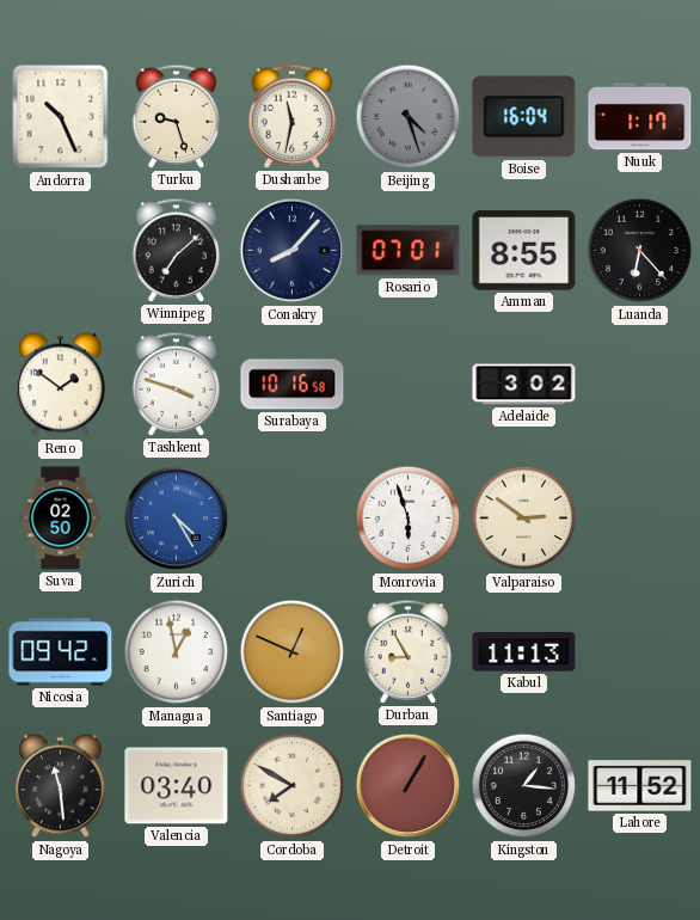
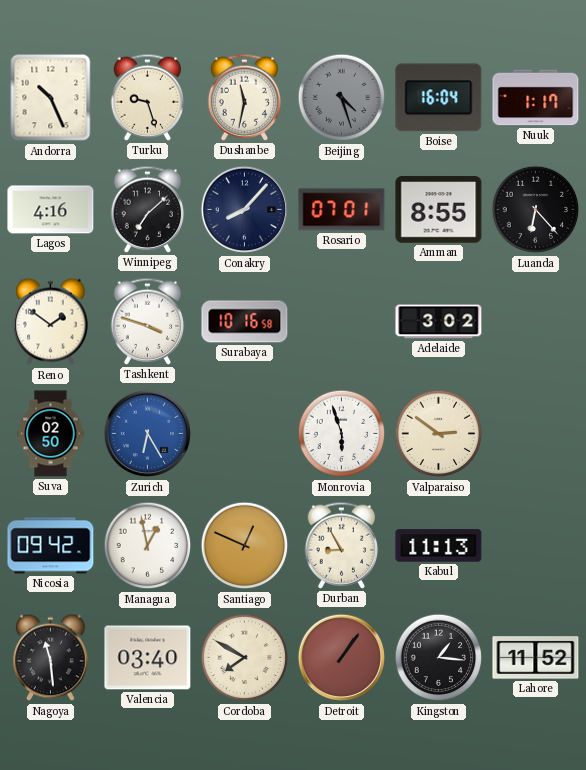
Lagos: none -> 4:16
Zurich: 4:25 -> 6:25
Detroit: 1:05 -> 1:06
